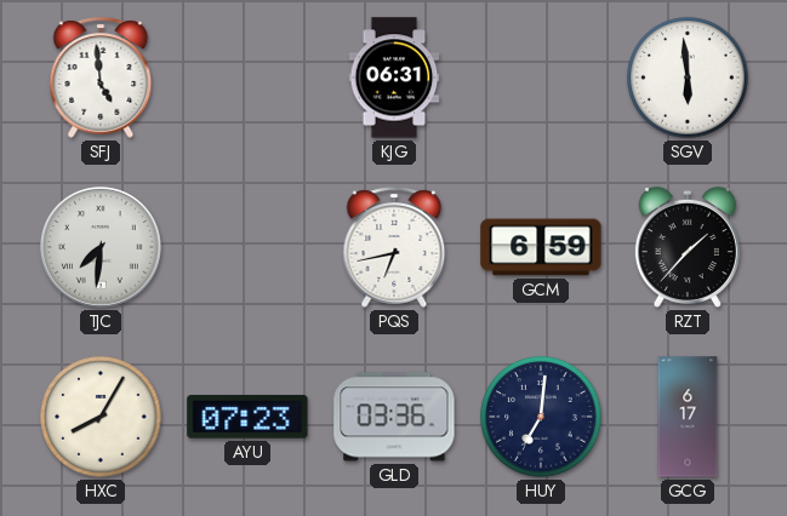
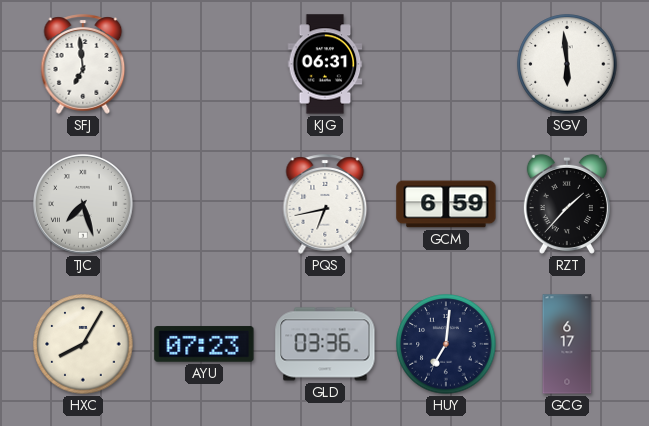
SFJ: 4:59 -> 6:59
TJC: 7:31 -> 7:27
